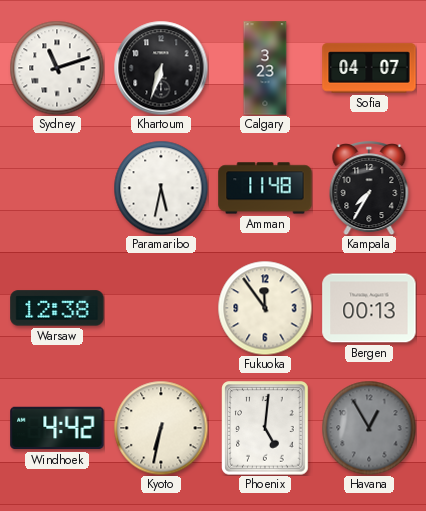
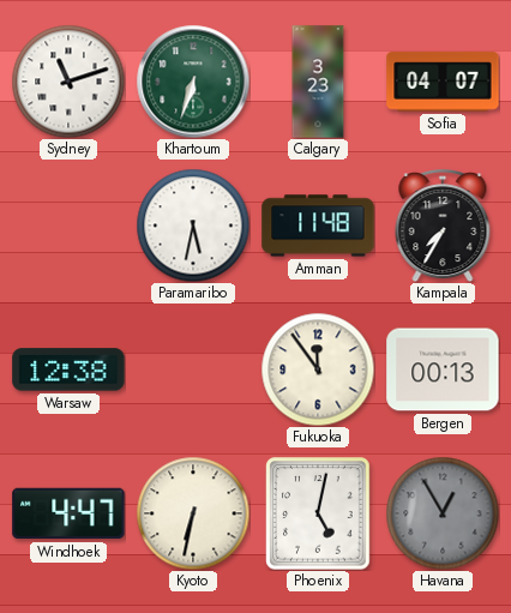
Khartoum dial: black -> green
Windhoek: 4:42 -> 4:47
Phoenix: 5:01 -> 5:02
